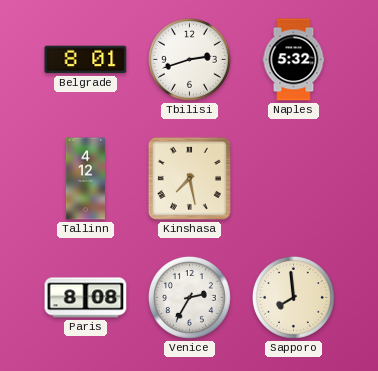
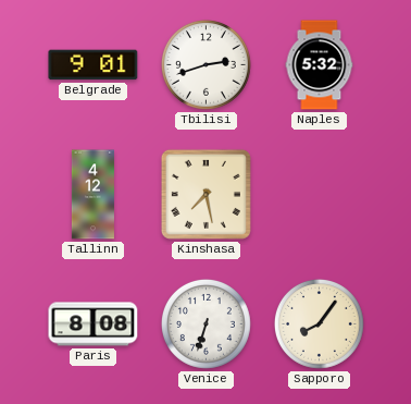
Belgrade: 8:01 -> 9:01
Venice: 2:35 -> 6:33
Sapporo: 7:59 -> 8:06
